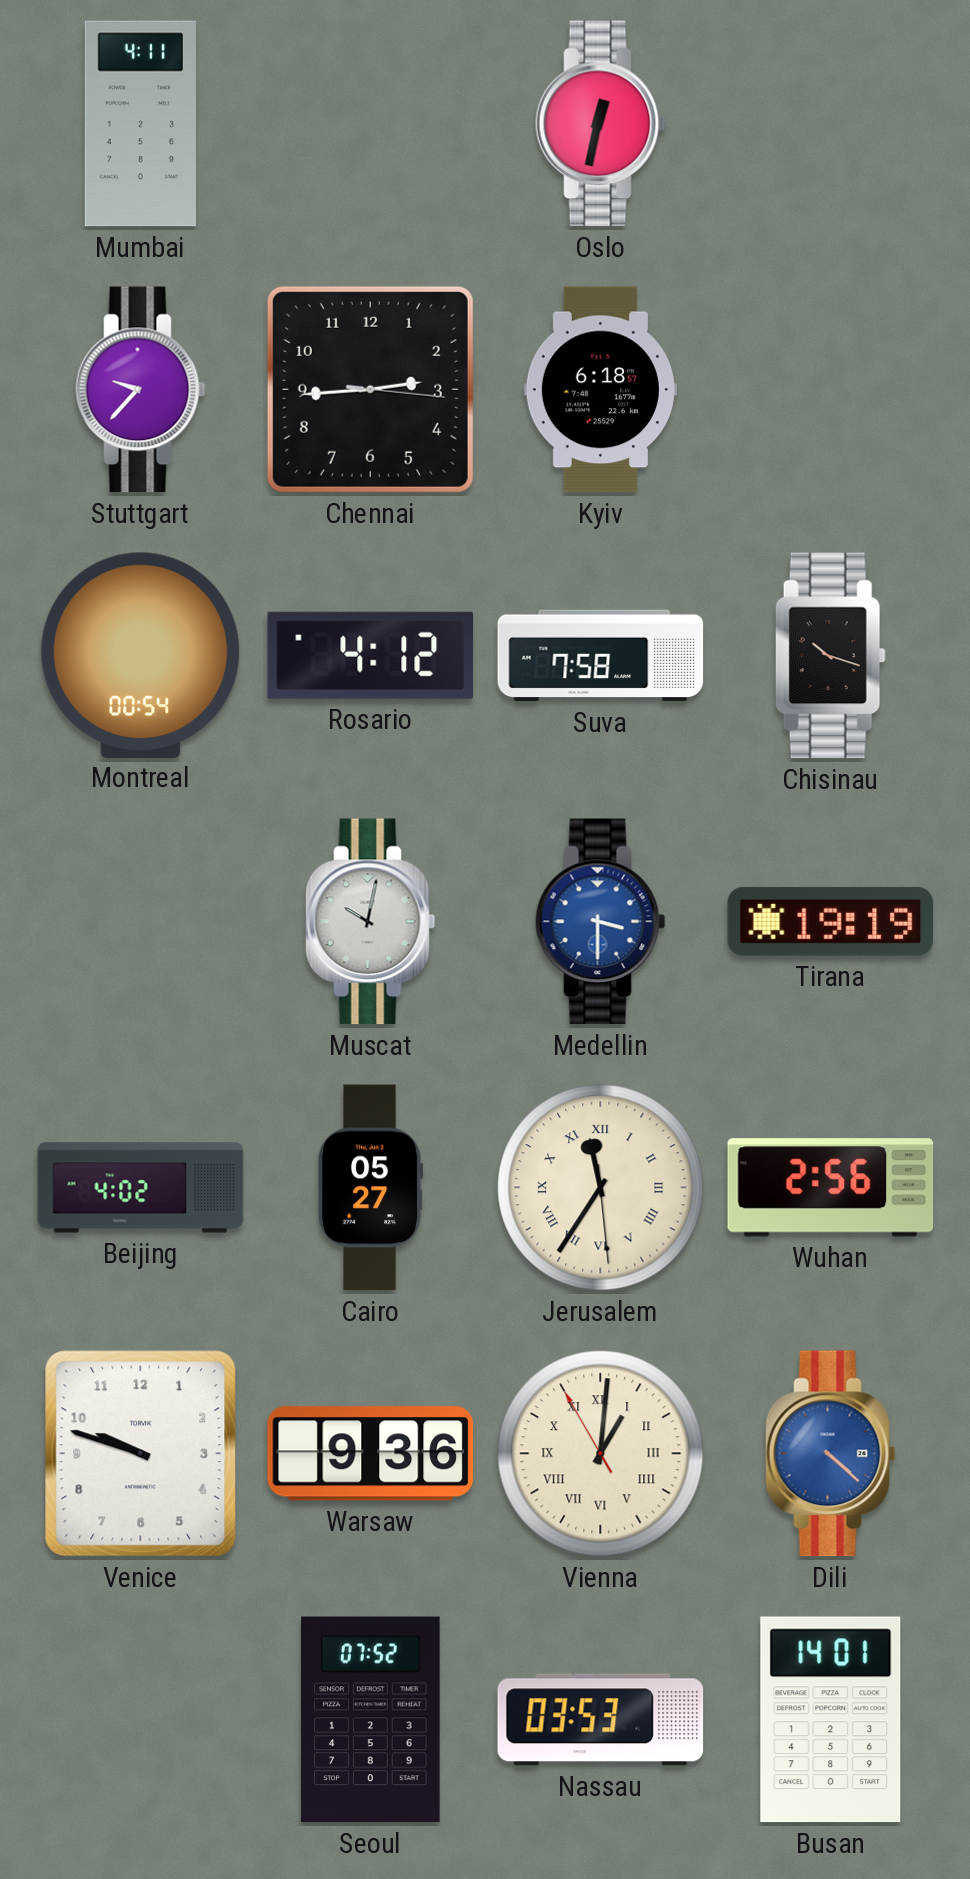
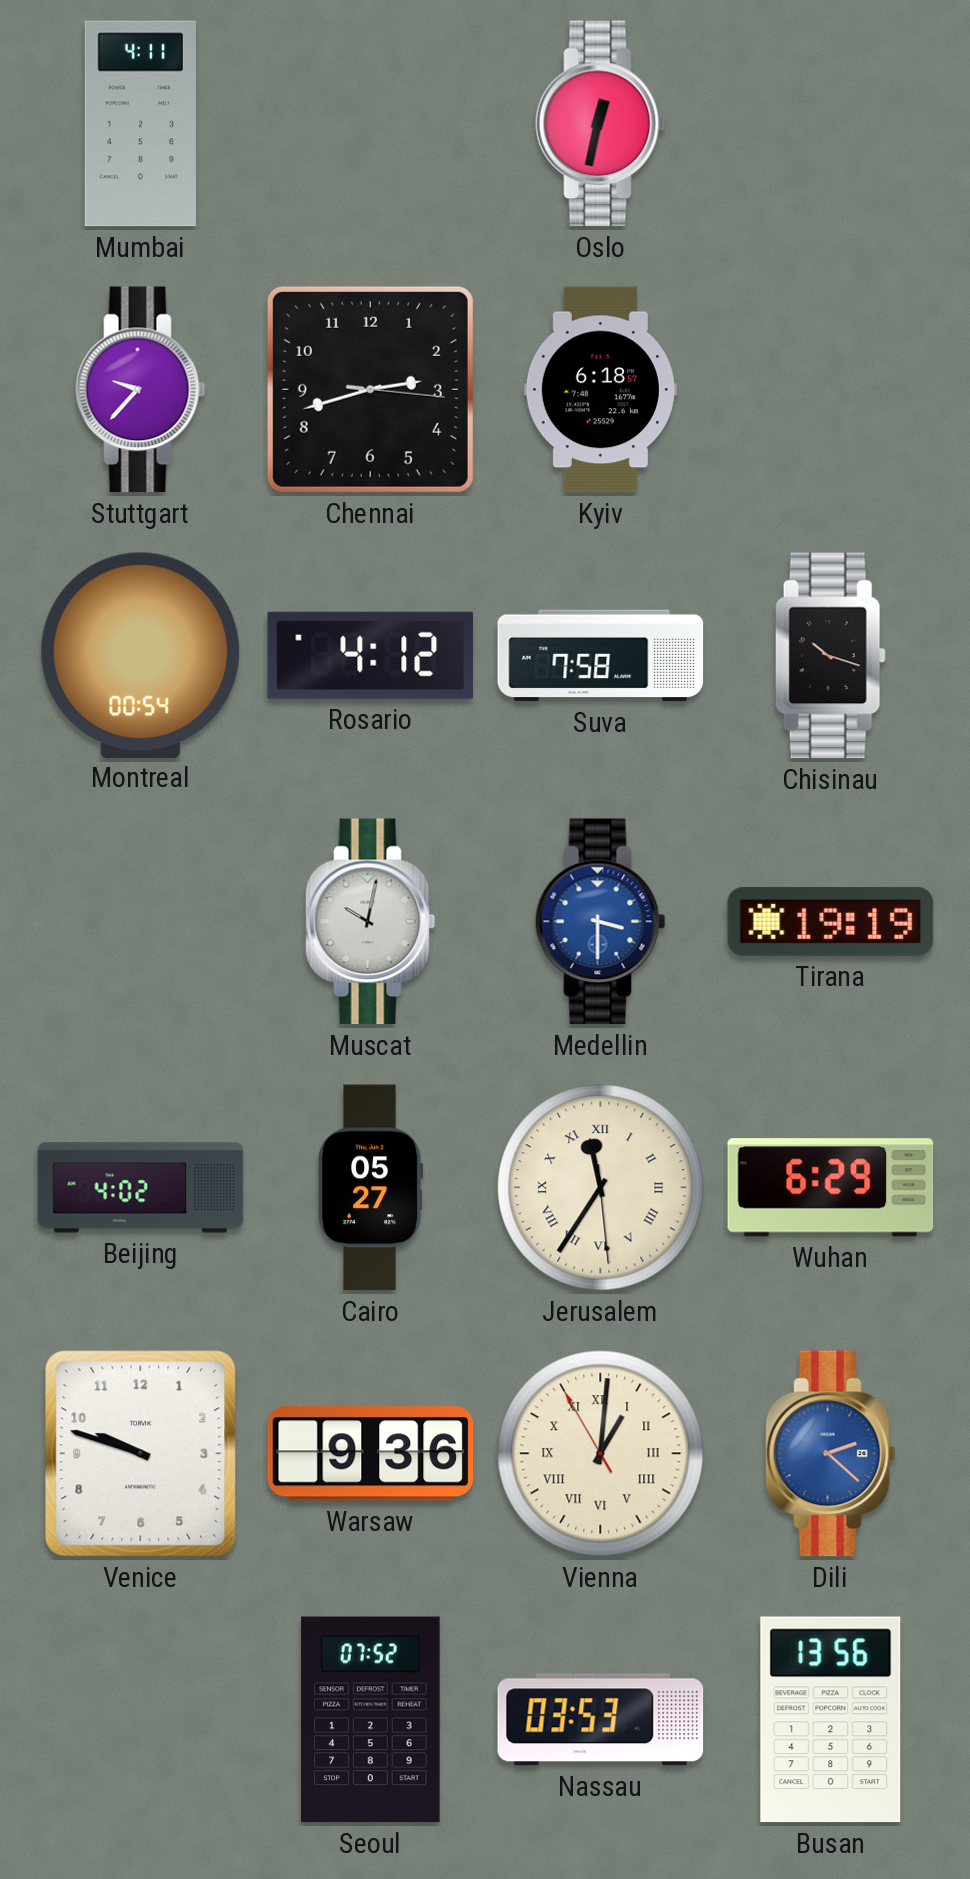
Chennai: 2:44 -> 2:42
Wuhan: 2:56 -> 6:29
Dili: 4:22 -> 2:22
Busan: 14:01 -> 13:56
